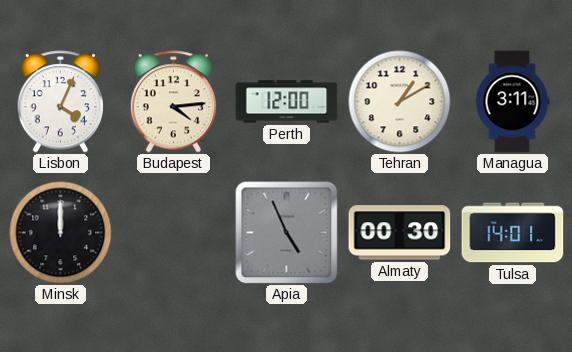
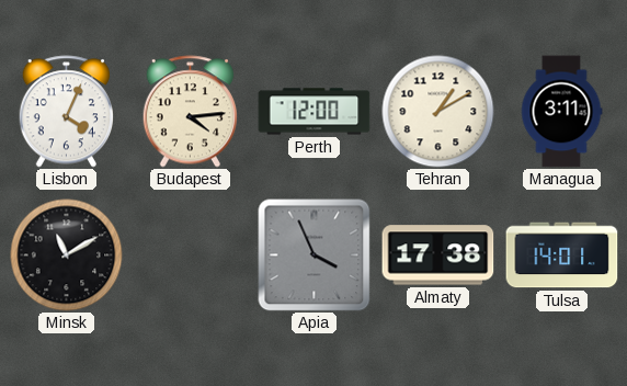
Minsk: 12:00 -> 11:10
Apia: 4:56 -> 3:56
Almaty: 00:30 -> 17:38
